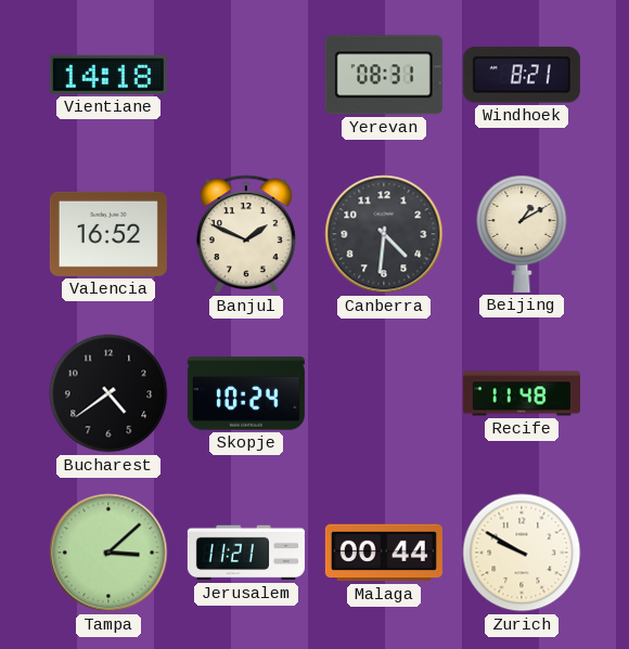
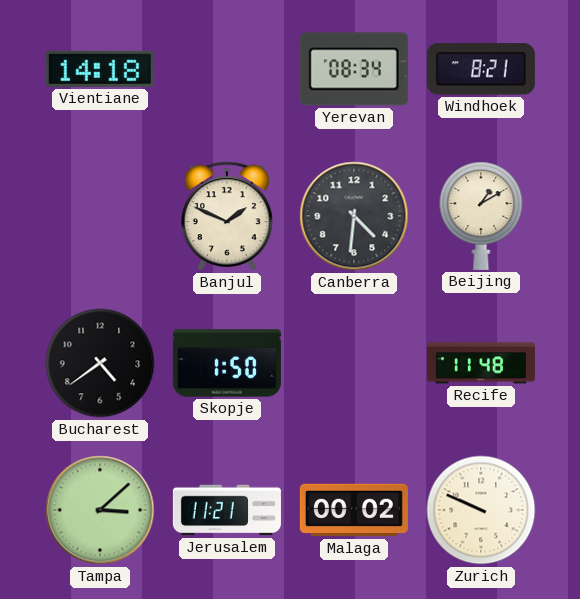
Yerevan: 08:31 -> 08:34
Valencia: 16:52 -> none
Skopje: 10:24 -> 1:50
Malaga: 00:44 -> 00:02
Zurich: 9:50 -> 9:49
